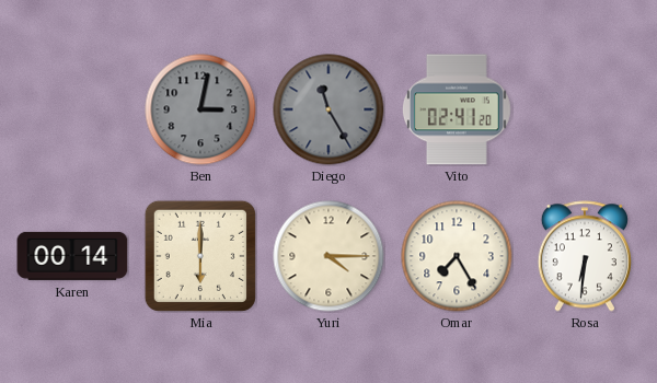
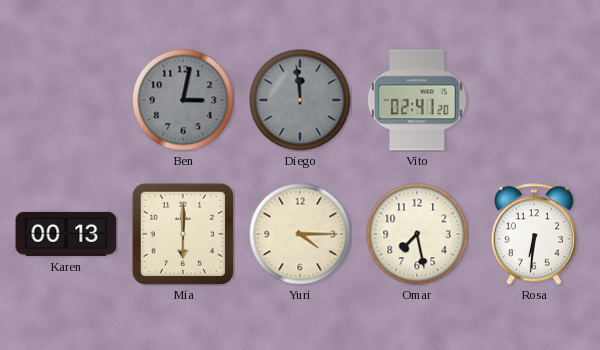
Diego: 11:25 -> 11:59
Karen: 00:14 -> 00:13
Omar: 7:25 -> 7:28
